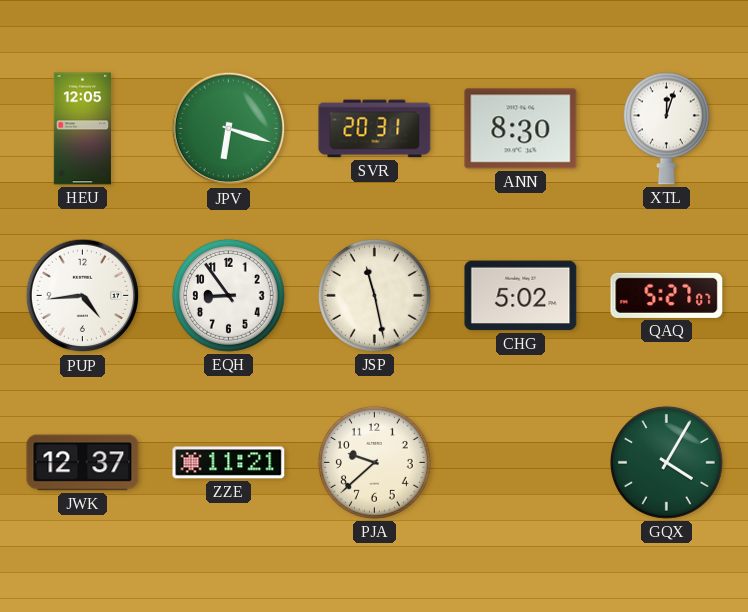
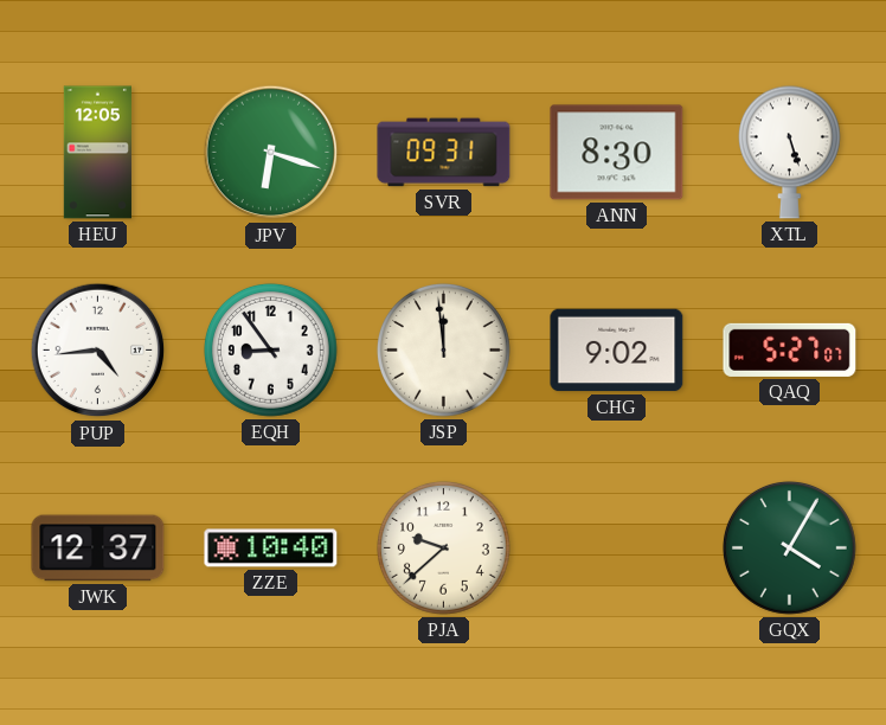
SVR: 20:31 -> 09:31
XTL: 12:03 -> 5:27
JSP: 11:28 -> 11:59
CHG: 5:02 -> 9:02
ZZE: 11:21 -> 10:40
